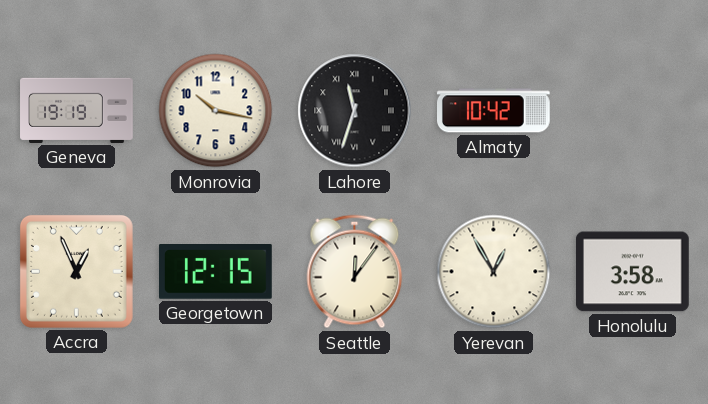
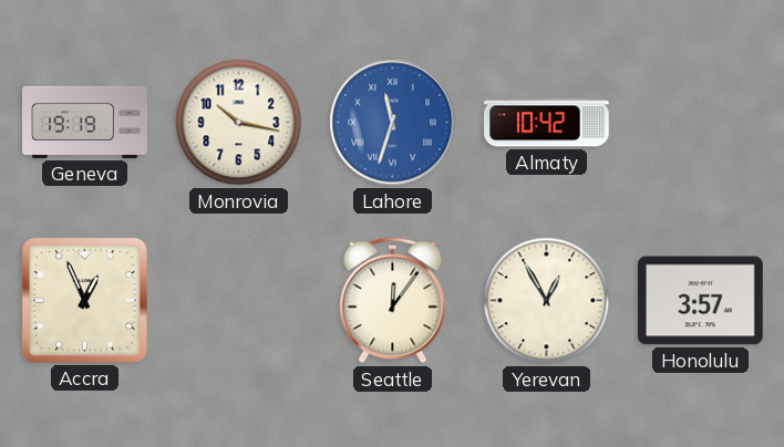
Lahore dial: black -> blue
Georgetown: 12:15 -> none
Honolulu: 3:58 -> 3:57
